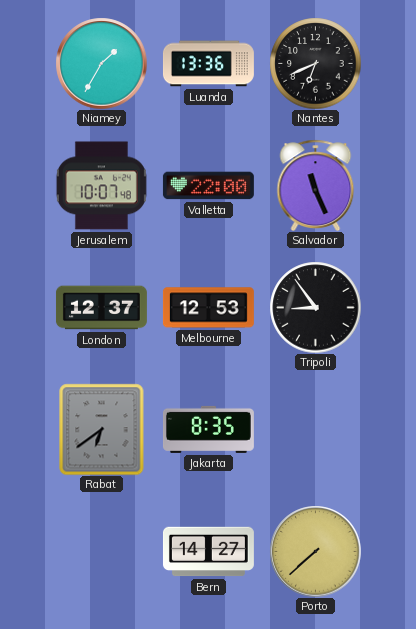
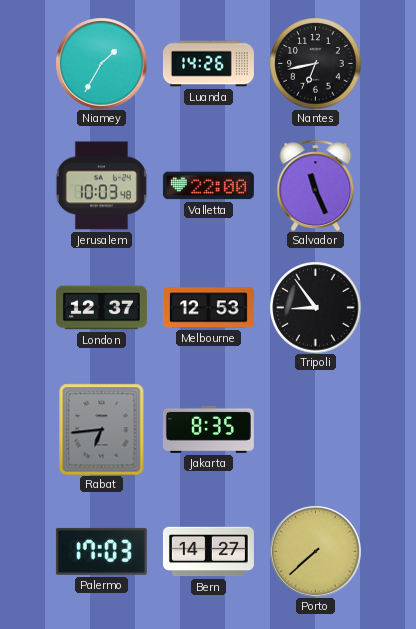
Luanda: 13:36 -> 14:26
Nantes: 6:41 -> 6:43
Jerusalem: 10:07 -> 10:03
Rabat: 6:39 -> 6:44
Palermo: none -> 17:03
